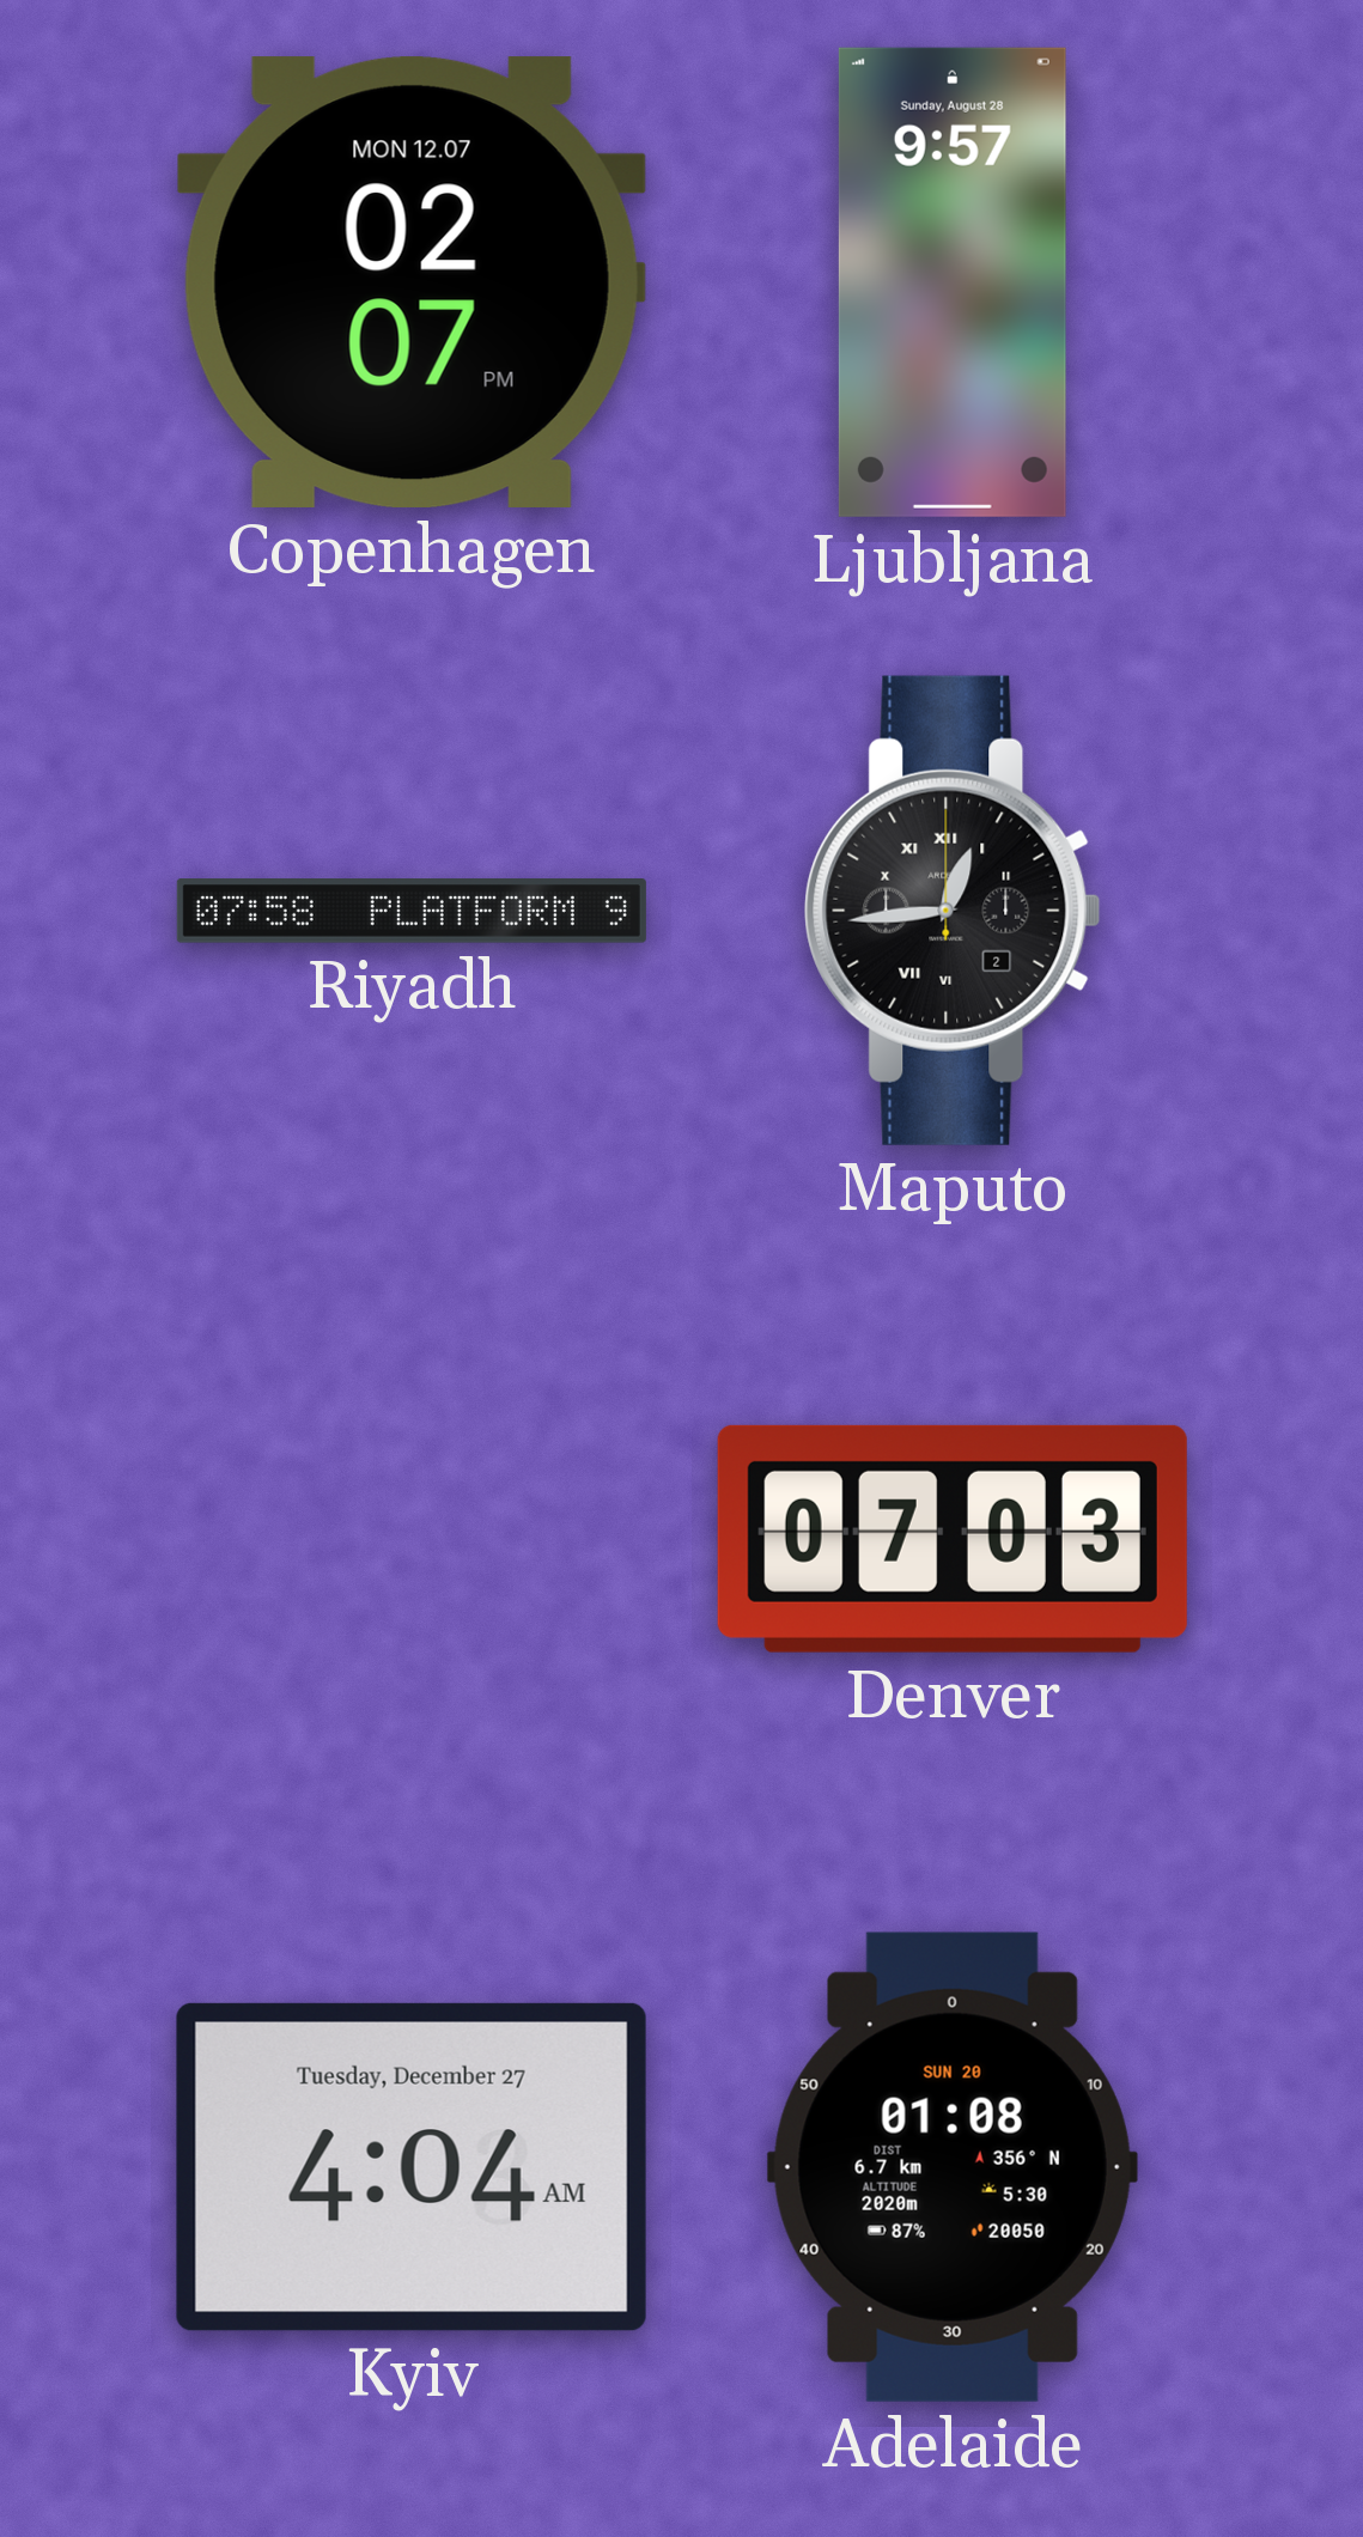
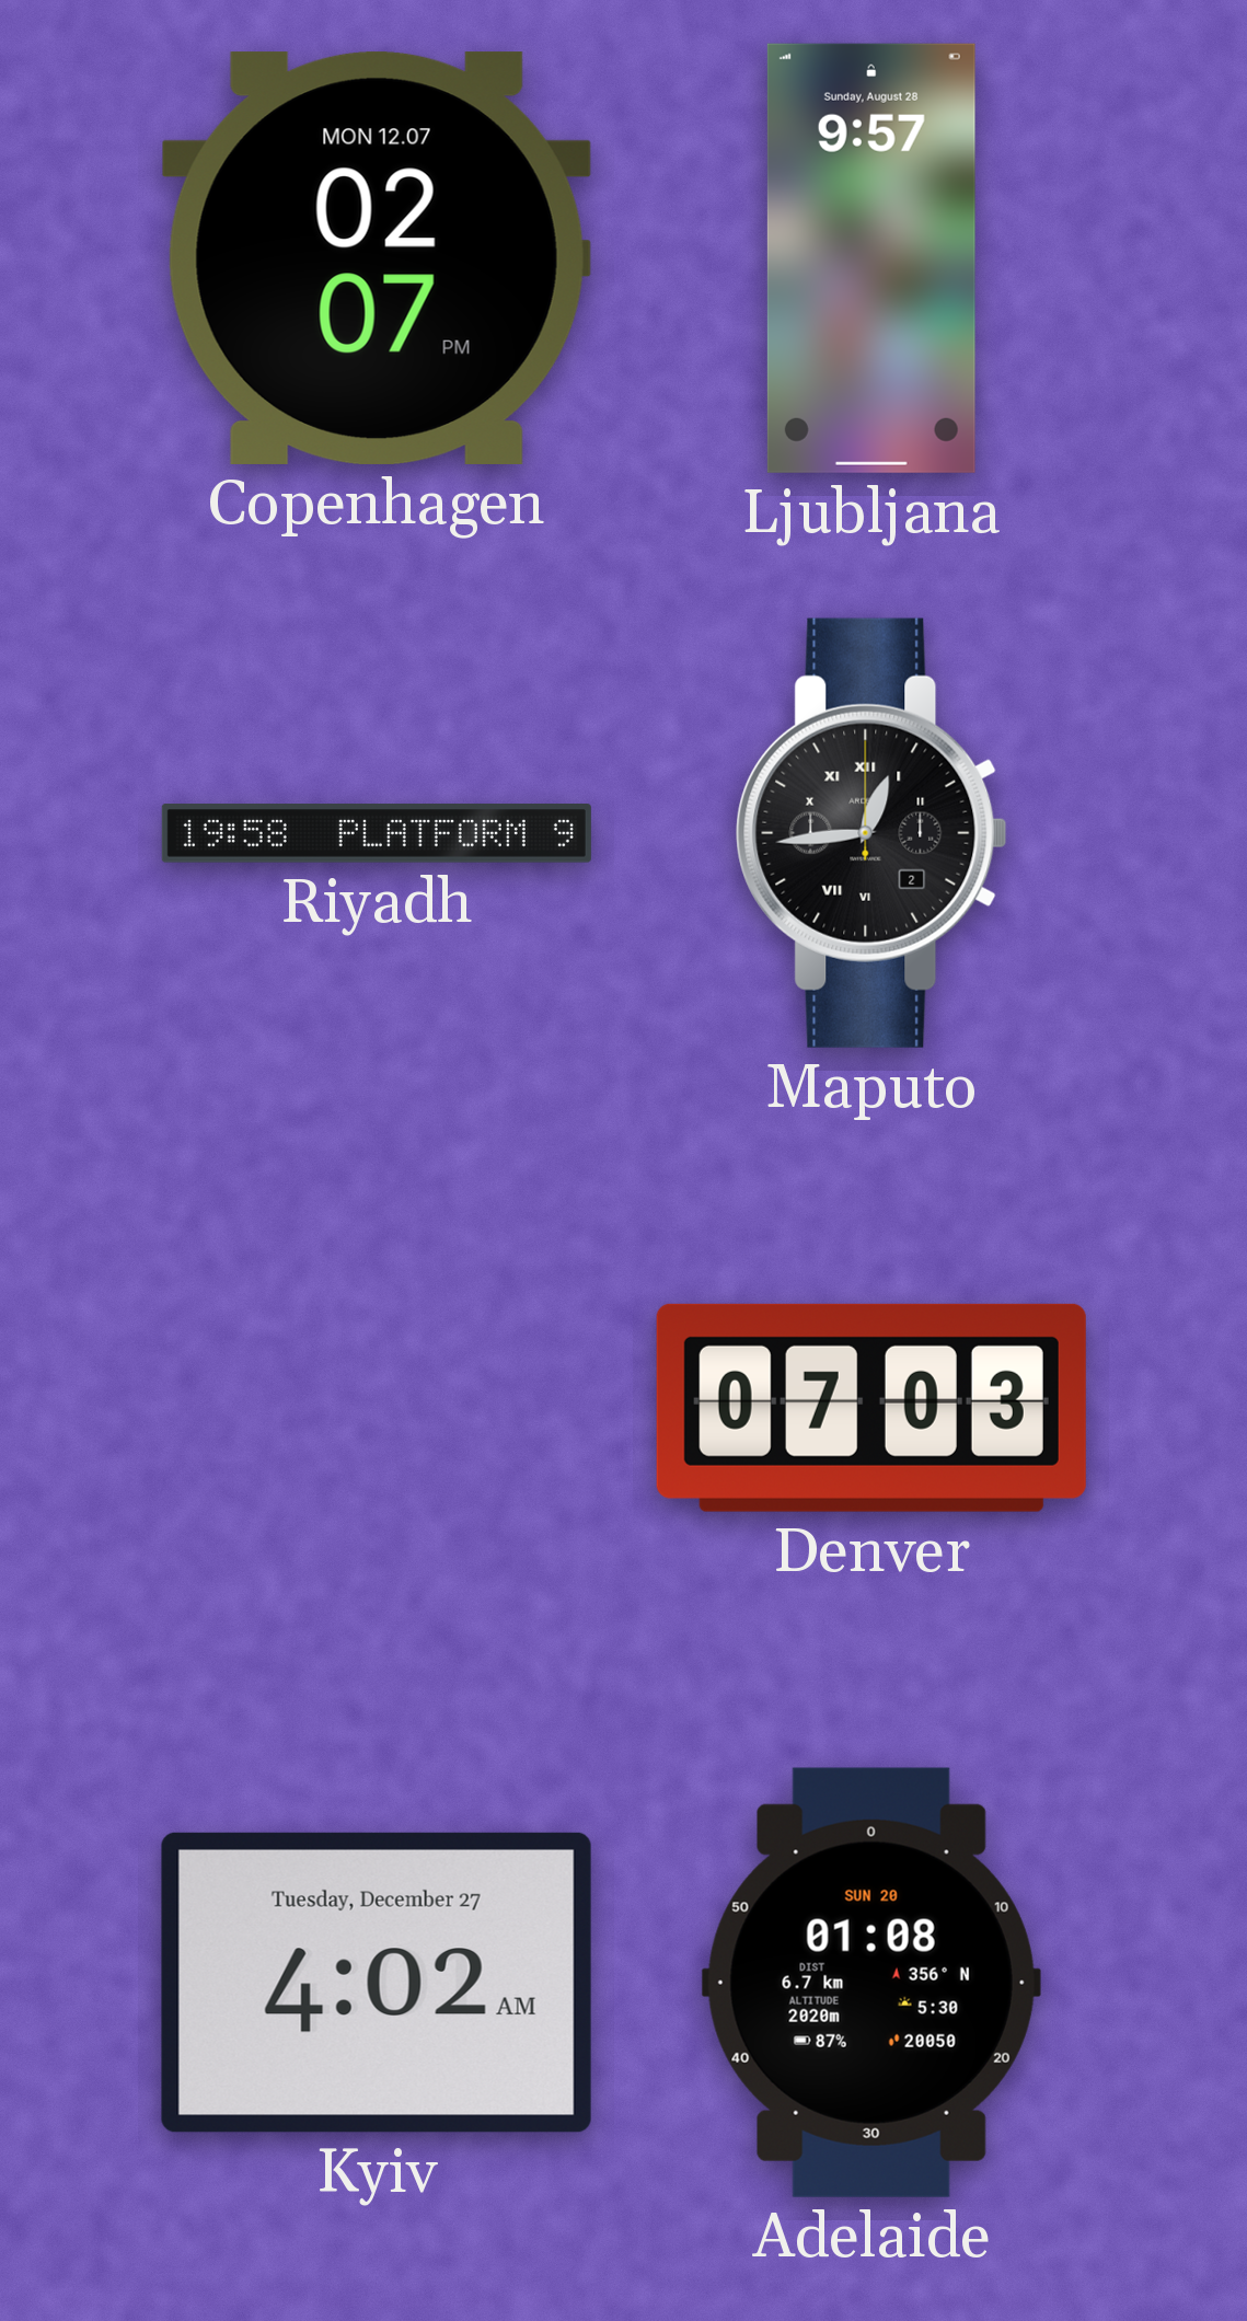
Riyadh: 07:58 -> 19:58
Kyiv: 4:04 -> 4:02
